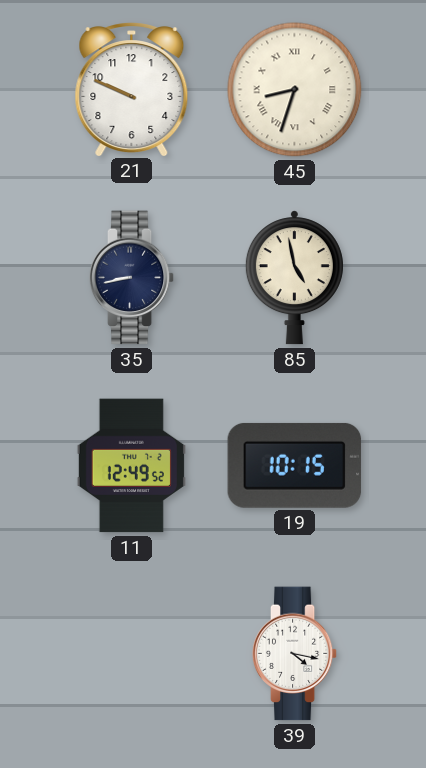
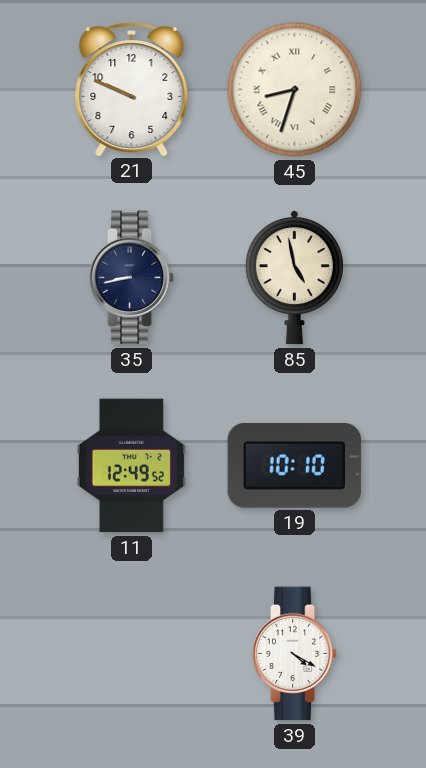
19: 10:15 -> 10:10
39: 4:17 -> 4:20
